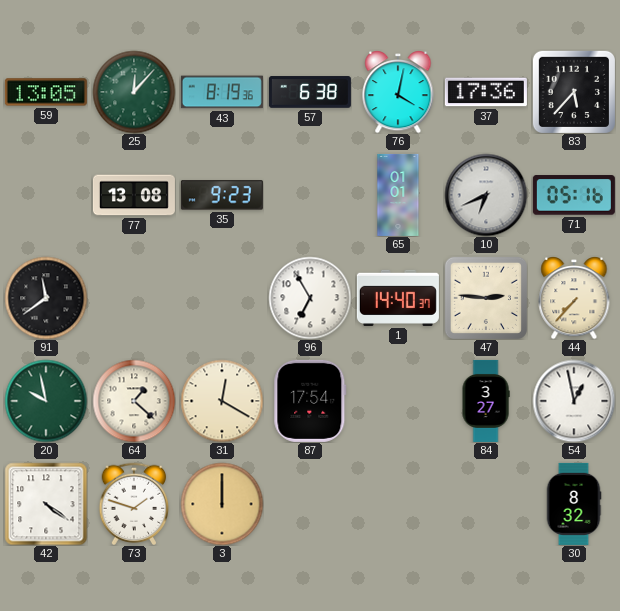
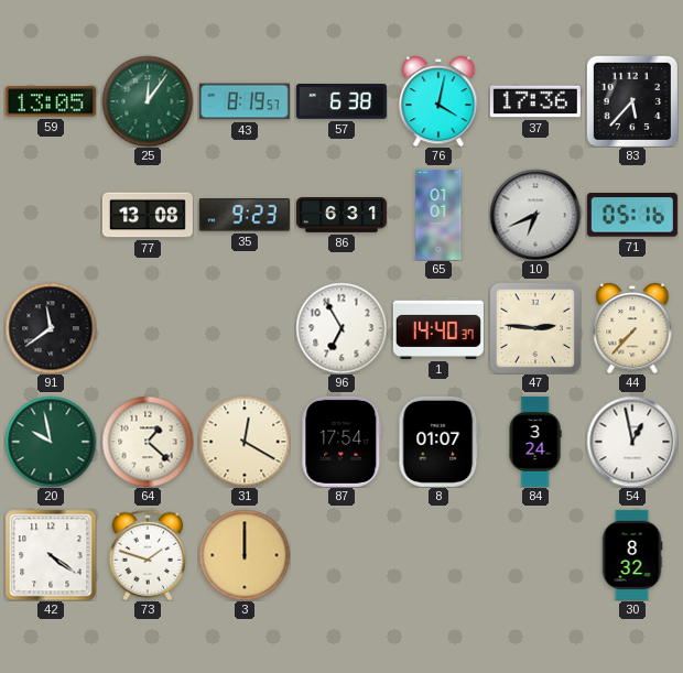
25: 12:07 -> 12:06
43: 8:19:36 -> 8:19:57
86: none -> 6:31
8: none -> 01:07
84: 3:27 -> 3:24
